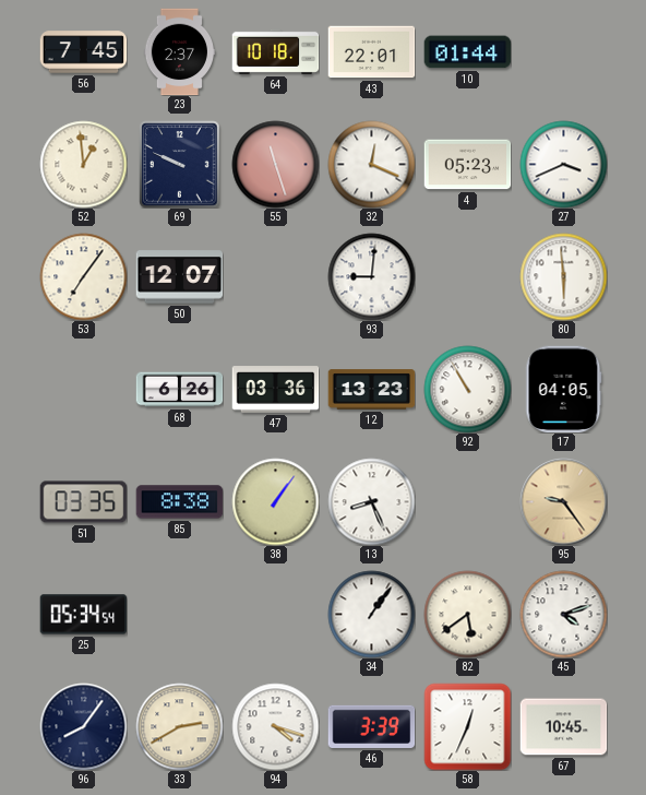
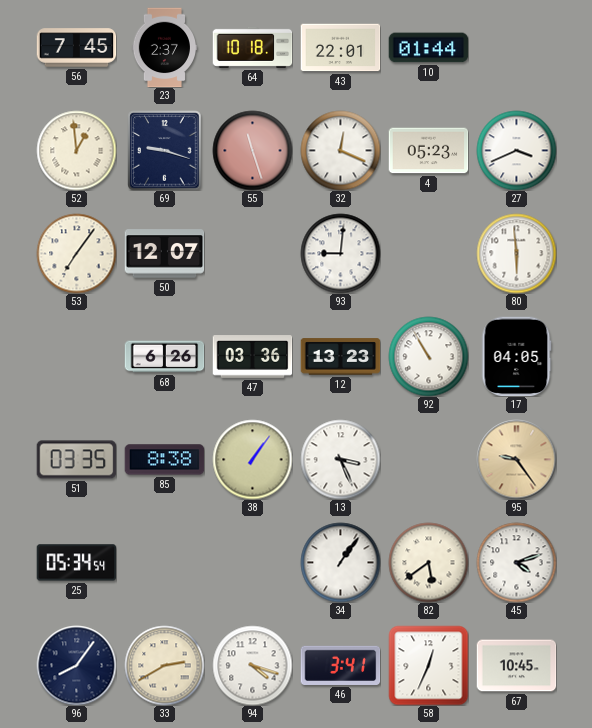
69: 9:49 -> 9:18
13: 8:26 -> 3:26
46: 3:39 -> 3:41
